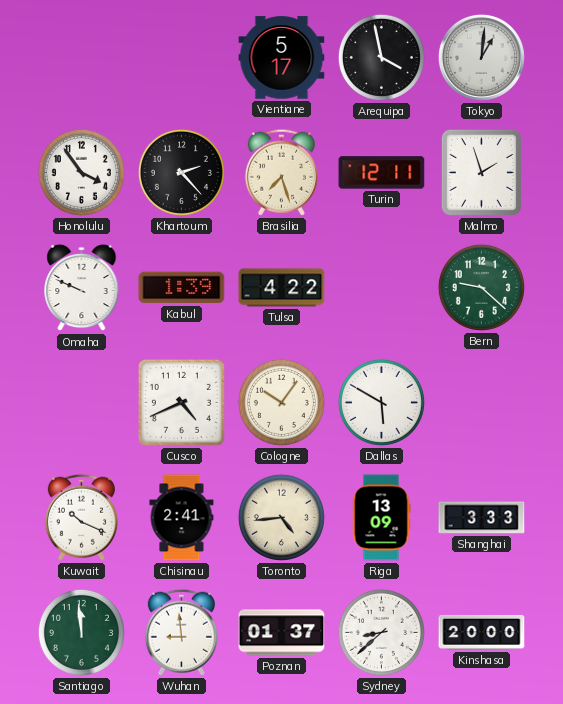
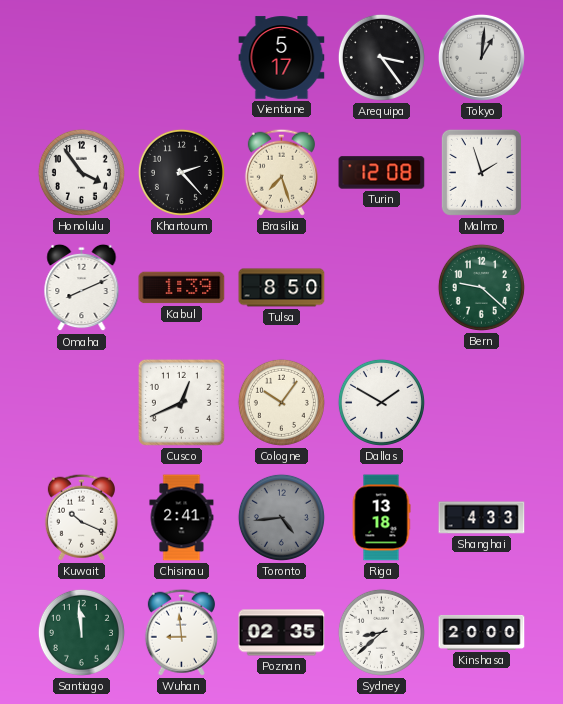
Arequipa: 3:58 -> 3:24
Turin: 12:11 -> 12:08
Omaha: 9:49 -> 8:11
Tulsa: 4:22 -> 8:50
Cusco: 4:41 -> 12:41
Dallas: 5:50 -> 1:50
Toronto dial: cream -> grey
Riga: 13:09 -> 13:18
Shanghai: 3:33 -> 4:33
Poznan: 01:37 -> 02:35
